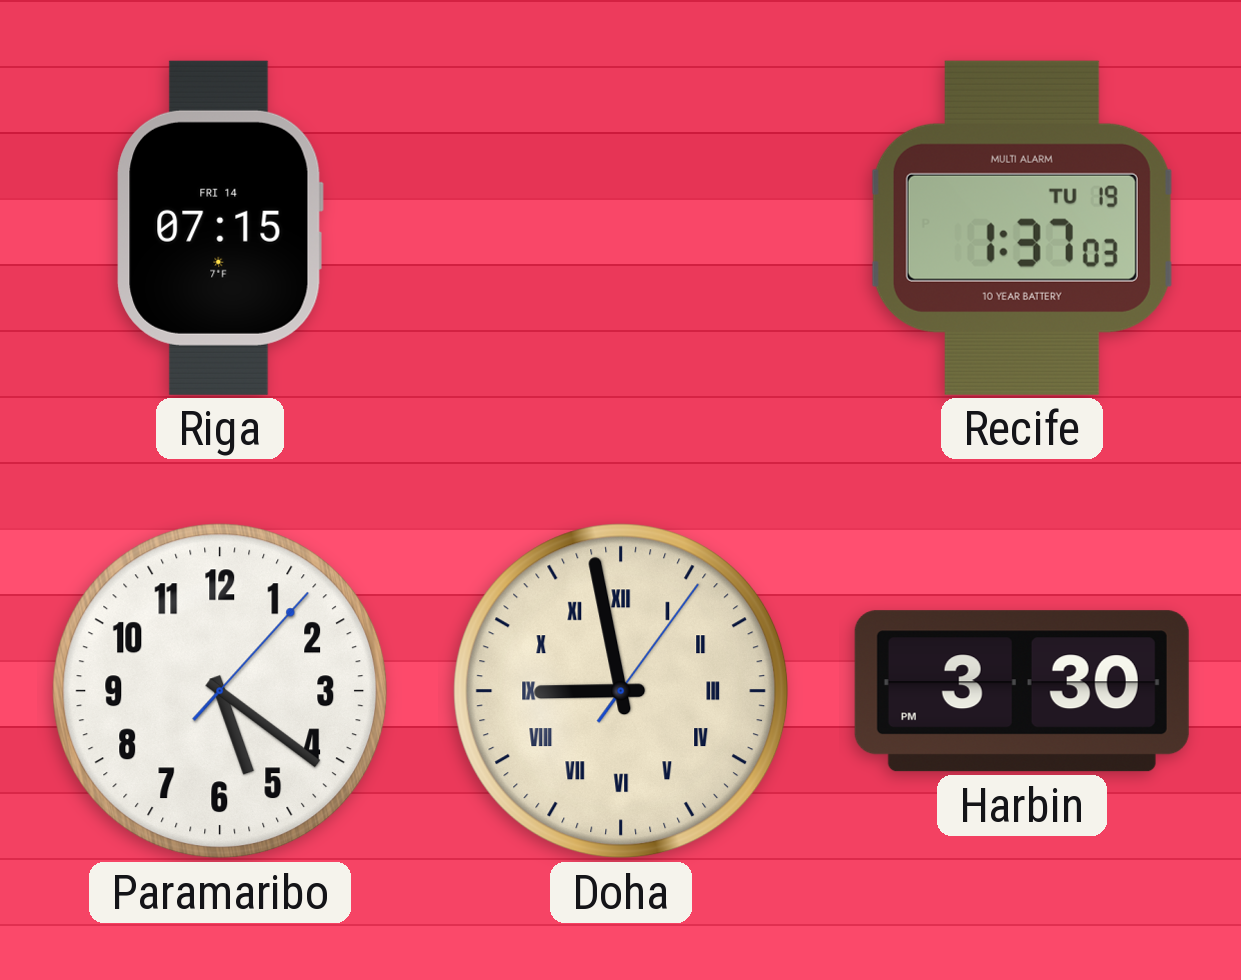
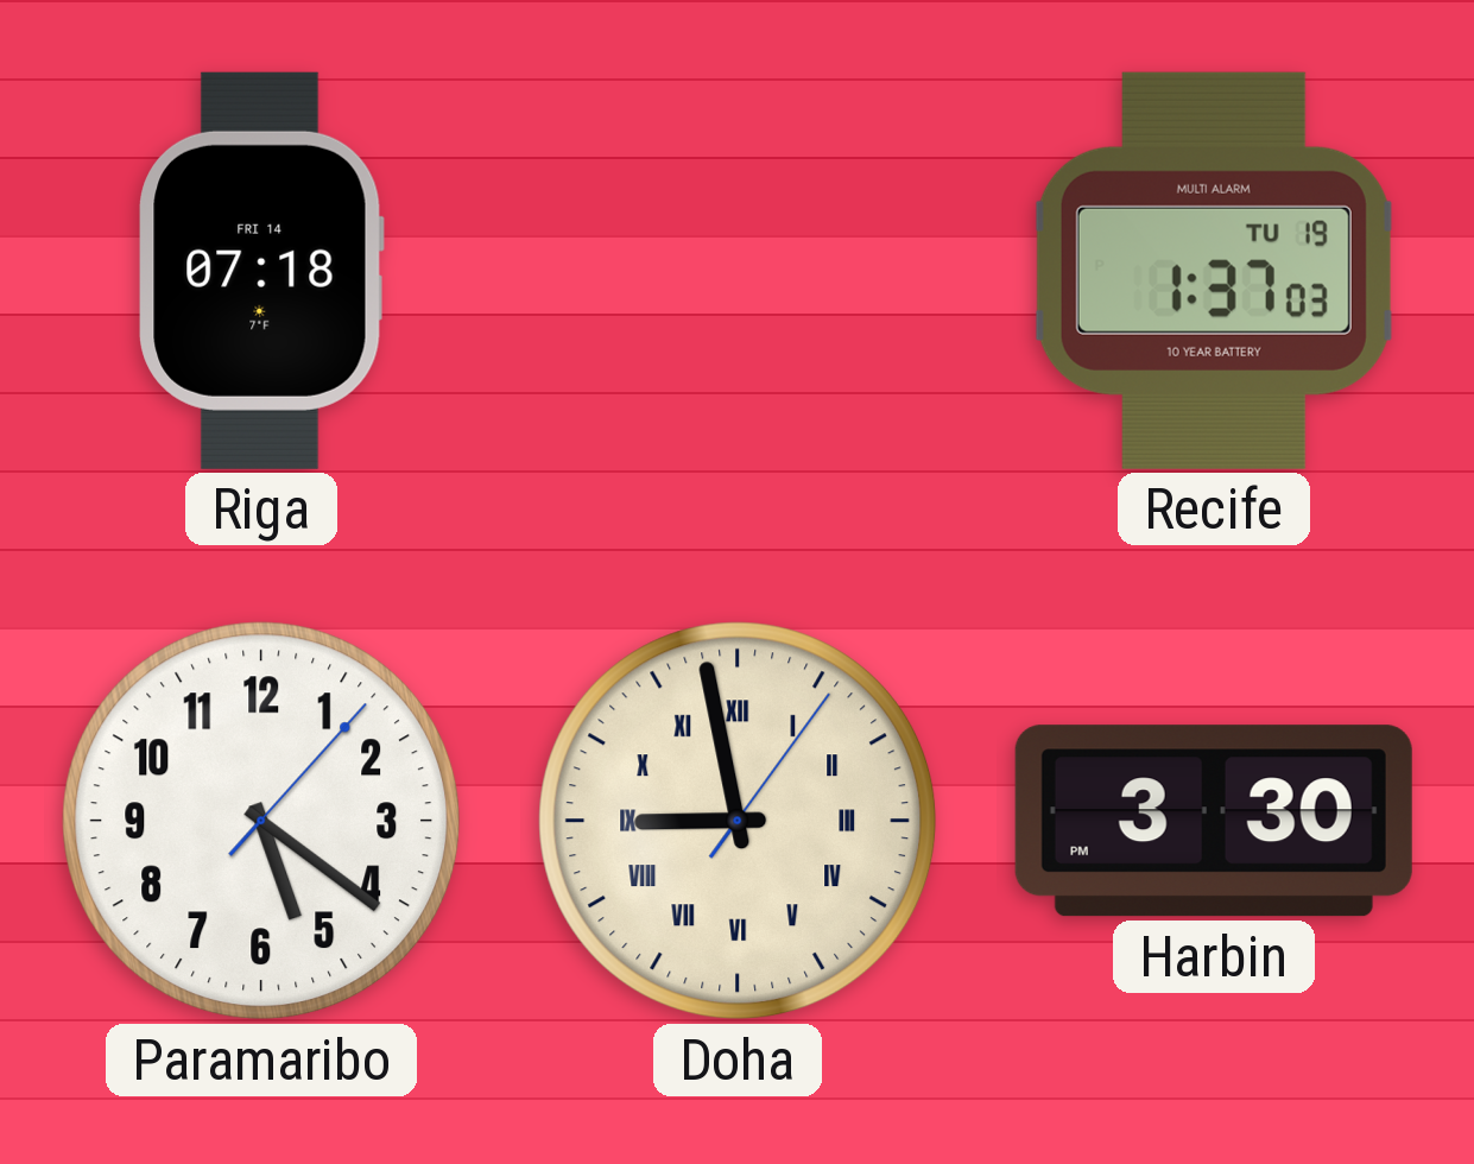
Riga: 07:15 -> 07:18
